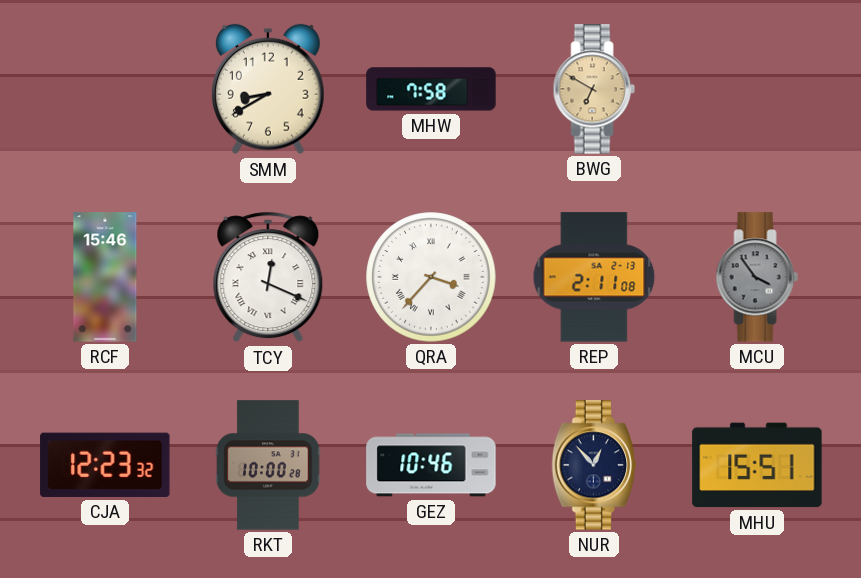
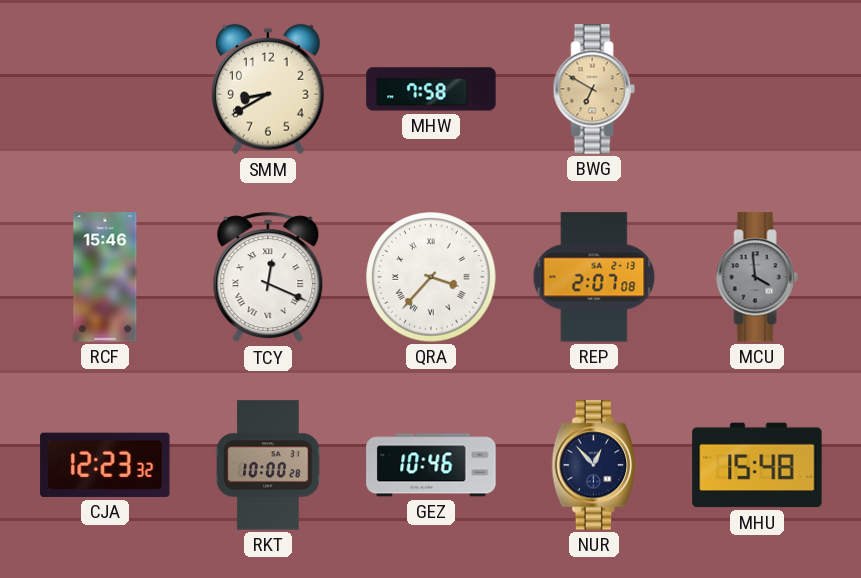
REP: 2:11 -> 2:07
MCU: 3:54 -> 3:59
MHU: 15:51 -> 15:48
